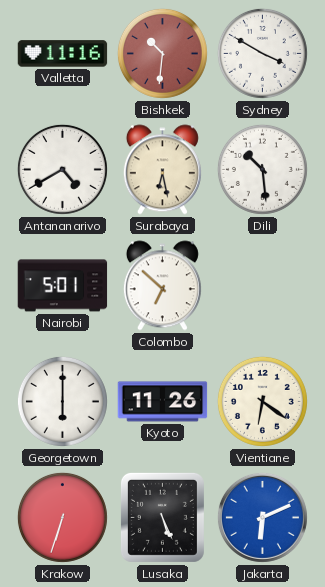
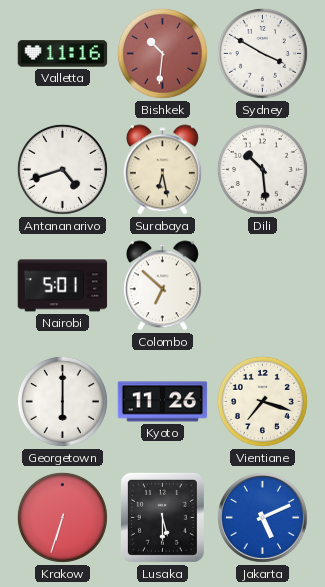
Antananarivo: 4:40 -> 4:42
Vientiane: 6:21 -> 7:18
Lusaka: 5:26 -> 5:30
Jakarta: 6:11 -> 5:11
